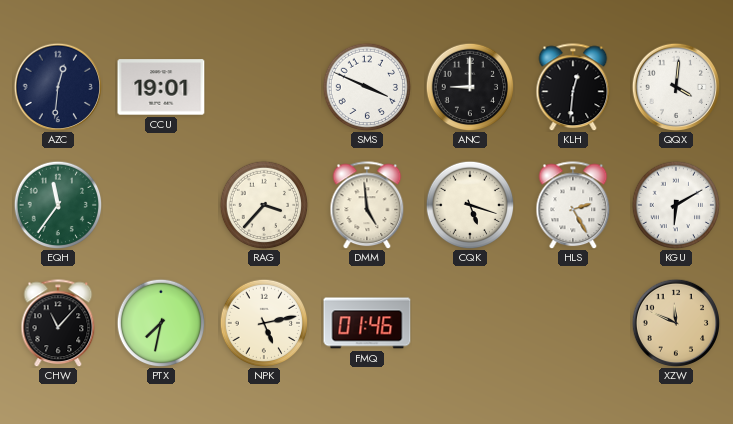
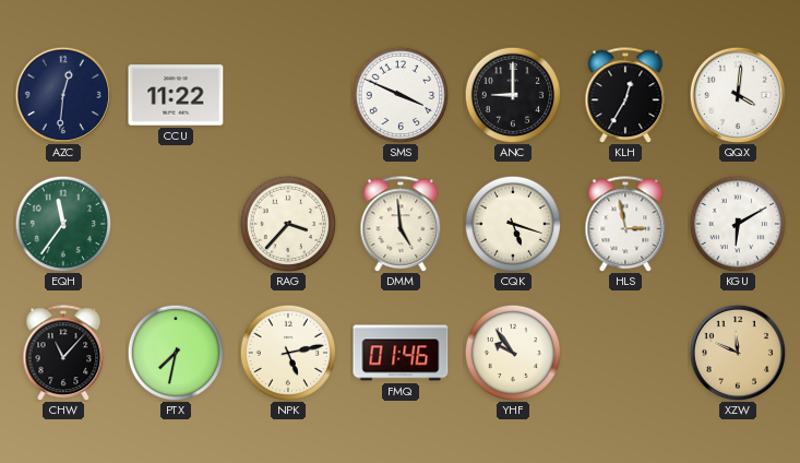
CCU: 19:01 -> 11:22
KLH: 12:31 -> 12:35
HLS: 2:25 -> 2:58
YHF: none -> 9:54
